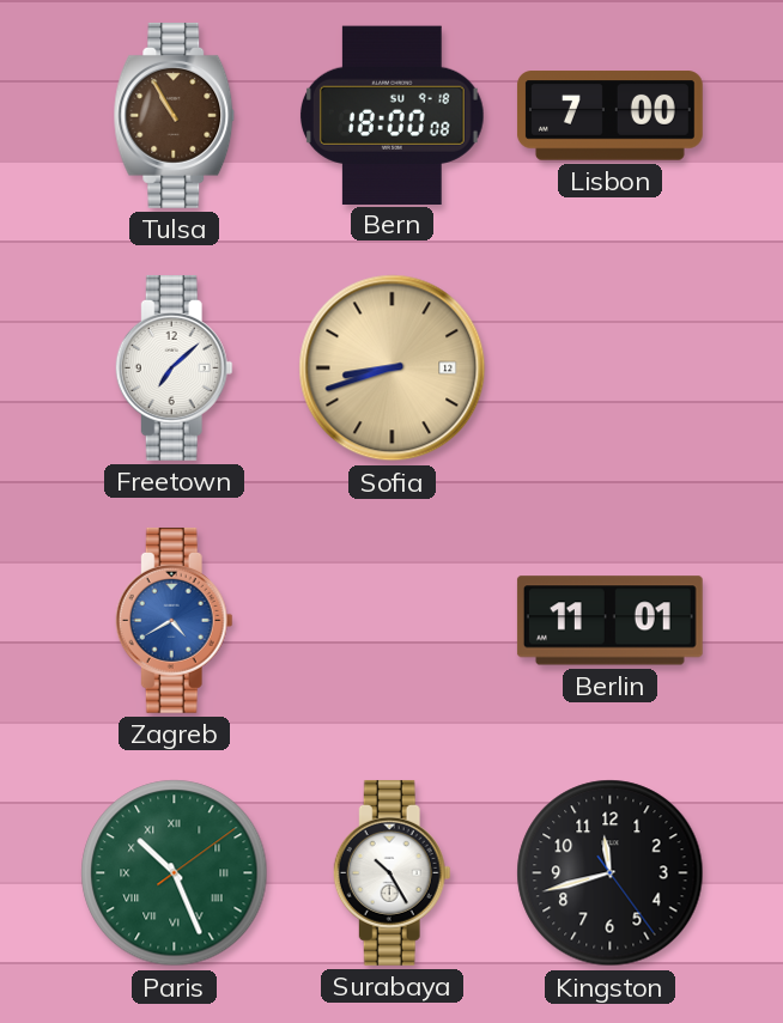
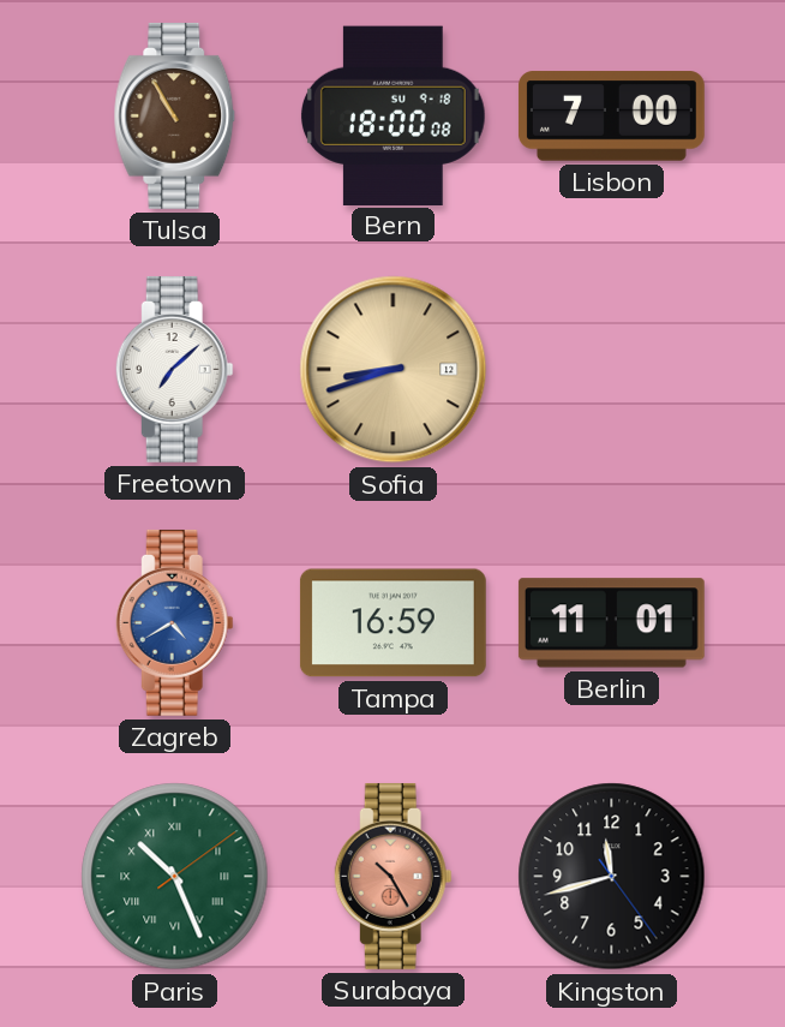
Tampa: none -> 16:59
Surabaya dial: white -> salmon
